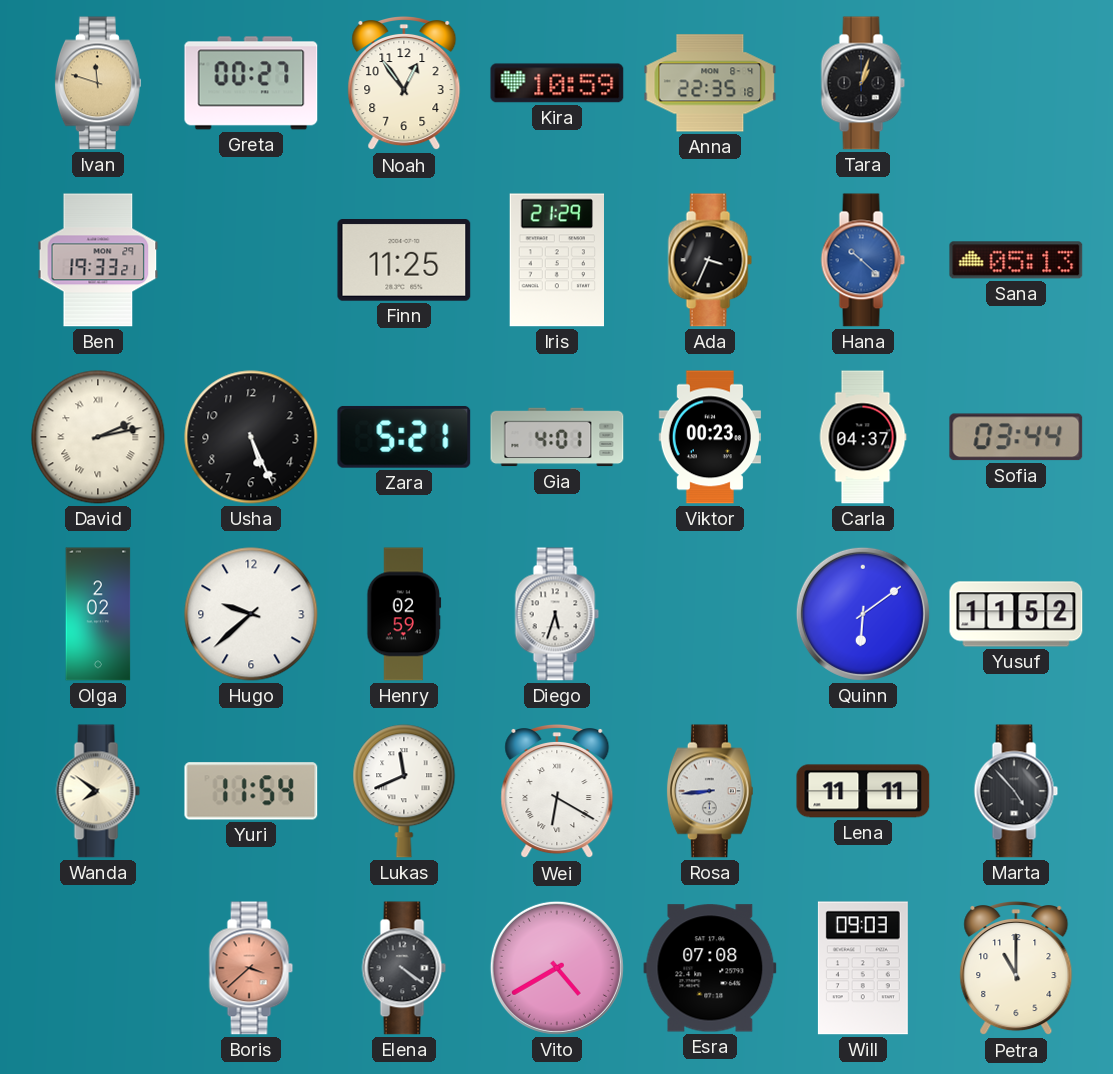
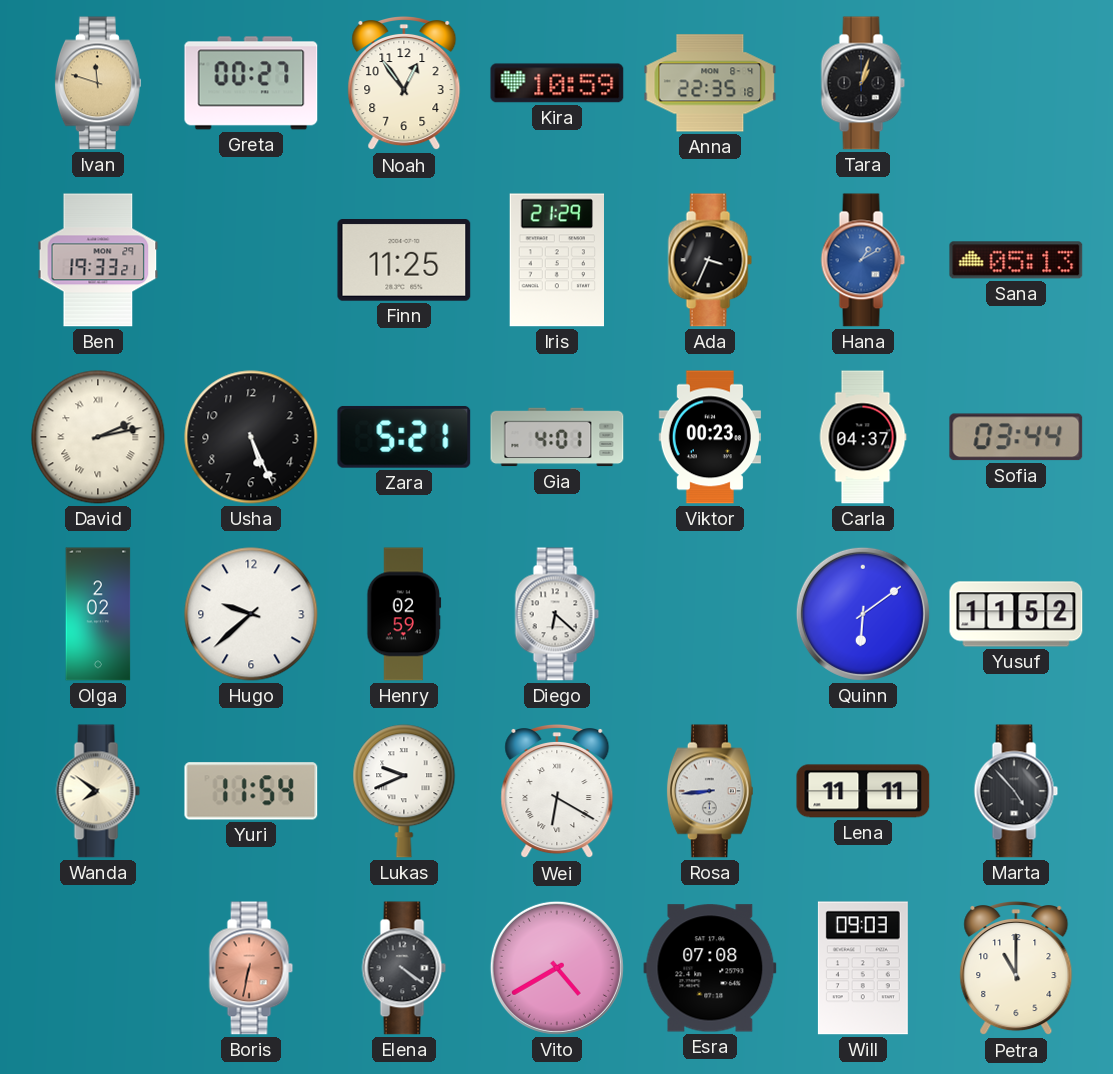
Hana: 10:22 -> 1:10
Diego: 5:33 -> 6:22
Lukas: 11:41 -> 9:41
Boris: 3:38 -> 6:32
